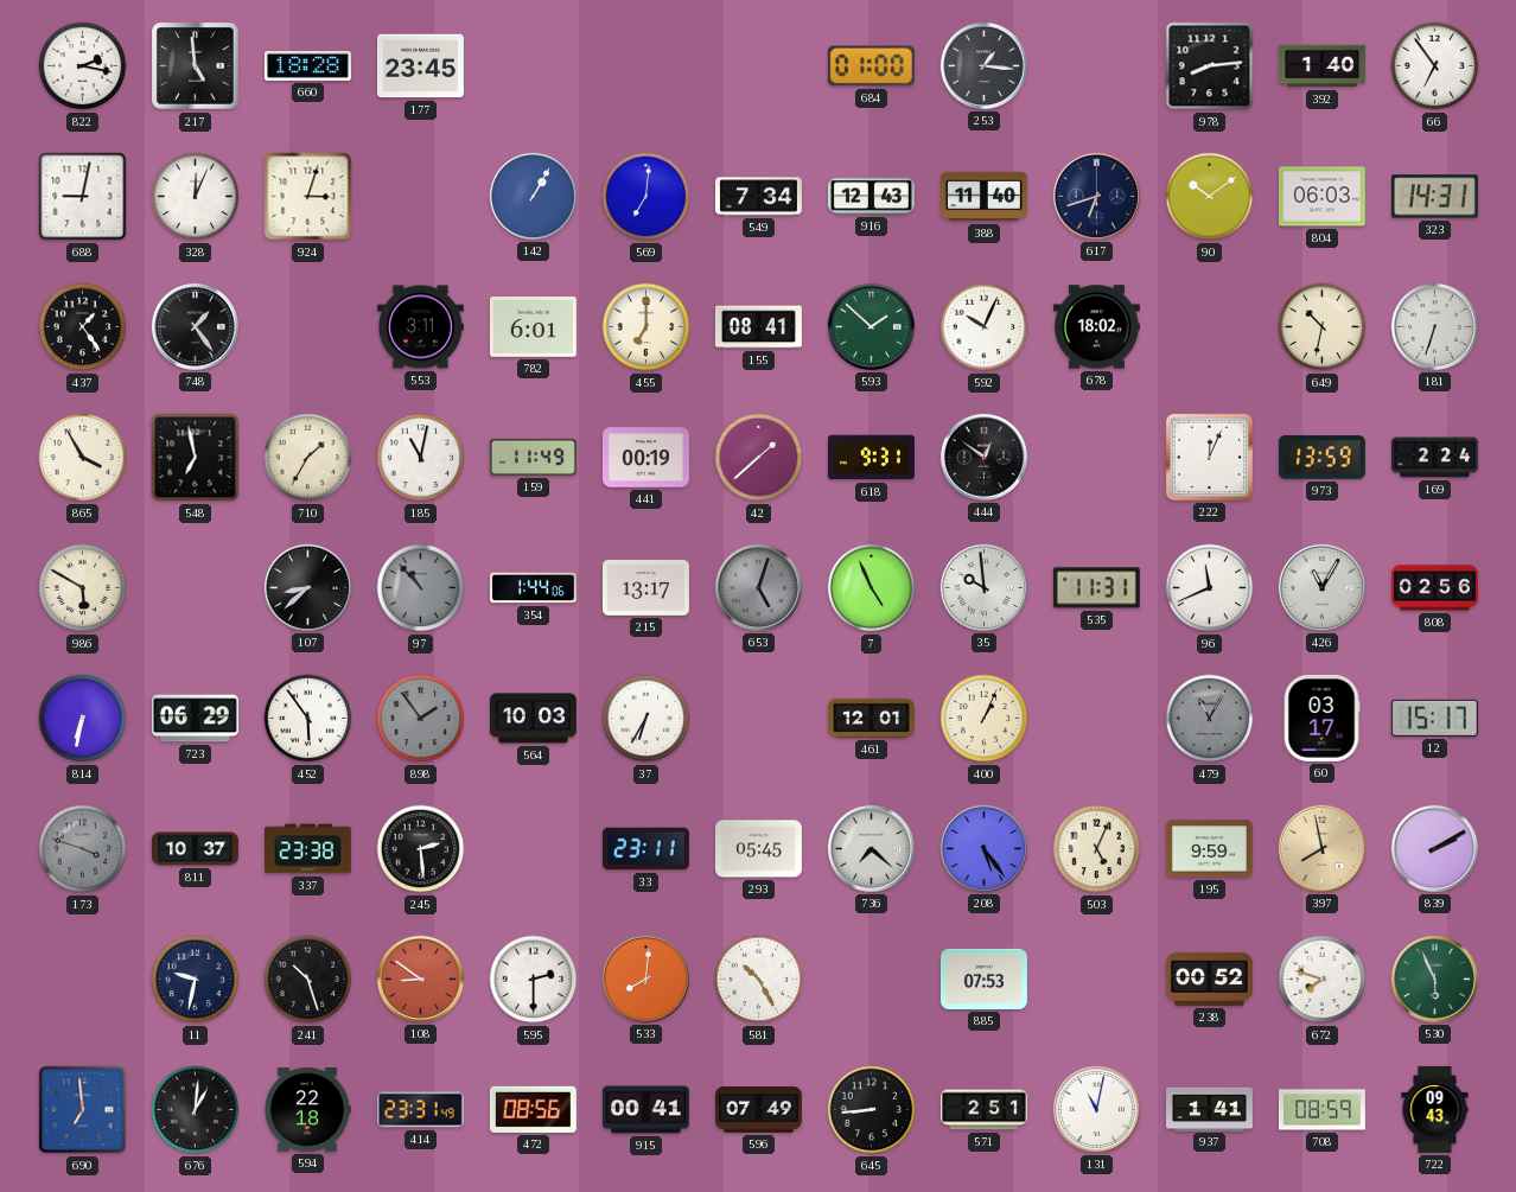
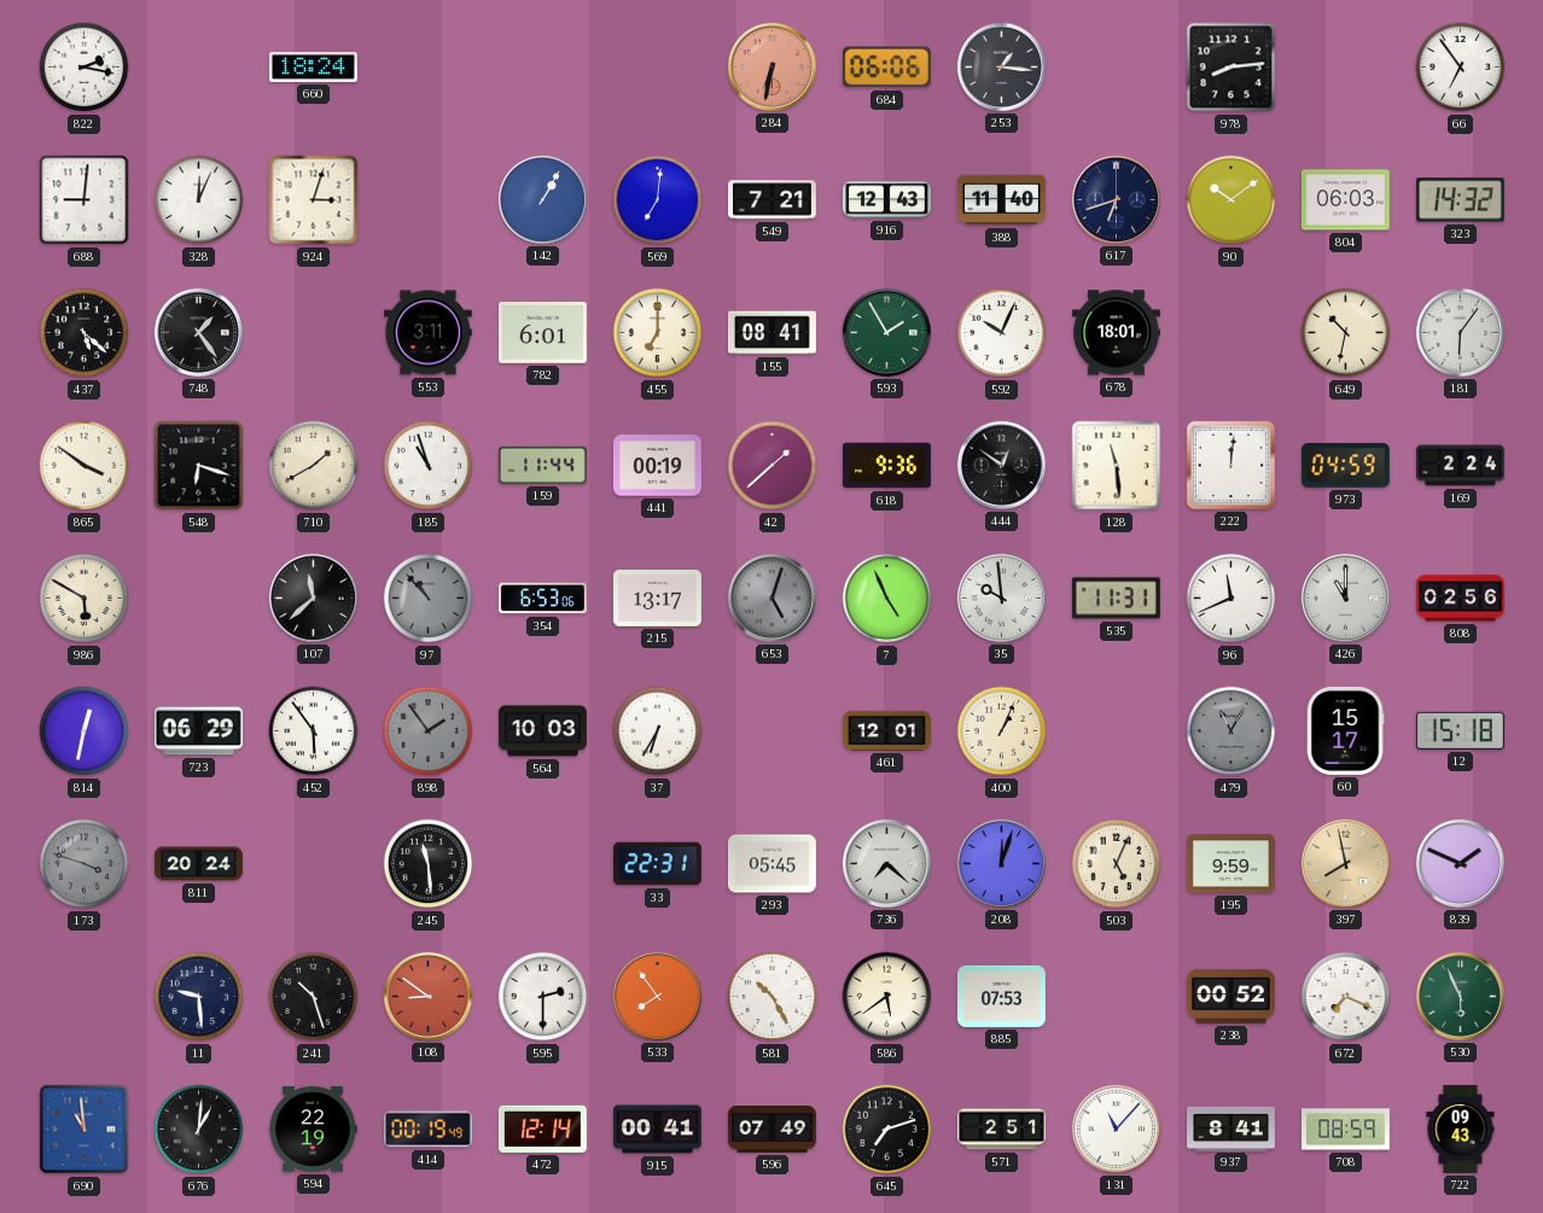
217: 4:59 -> none
660: 18:28 -> 18:24
177: 23:45 -> none
284: none -> 6:32
684: 01:00 -> 06:06
392: 1:40 -> none
688: 9:02 -> 9:01
549: 7:34 -> 7:21
323: 14:31 -> 14:32
437: 1:24 -> 5:22
593: 1:52 -> 1:55
678: 18:02 -> 18:01
181: 6:33 -> 6:06
865: 3:55 -> 3:51
548: 6:58 -> 6:18
710: 1:35 -> 1:40
185: 11:02 -> 10:57
159: 11:49 -> 11:44
618: 9:31 -> 9:36
128: none -> 11:29
222: 12:04 -> 12:01
973: 13:59 -> 04:59
107: 8:38 -> 11:38
354: 1:44 -> 6:53
426: 11:05 -> 11:00
814: 6:32 -> 12:32
60: 03:17 -> 15:17
12: 15:17 -> 15:18
811: 10:37 -> 20:24
337: 23:38 -> none
245: 2:29 -> 11:29
33: 23:11 -> 22:31
208: 5:24 -> 12:03
839: 2:10 -> 1:49
11: 9:32 -> 9:29
533: 8:01 -> 7:54
586: none -> 5:39
672: 7:48 -> 7:19
690: 6:59 -> 10:59
594: 22:18 -> 22:19
414: 23:31 -> 00:19
472: 08:56 -> 12:14
645: 8:44 -> 7:12
131: 11:02 -> 11:07
937: 1:41 -> 8:41
